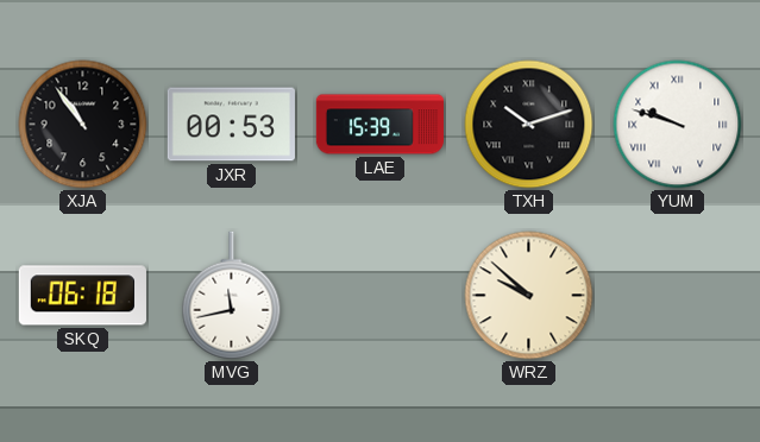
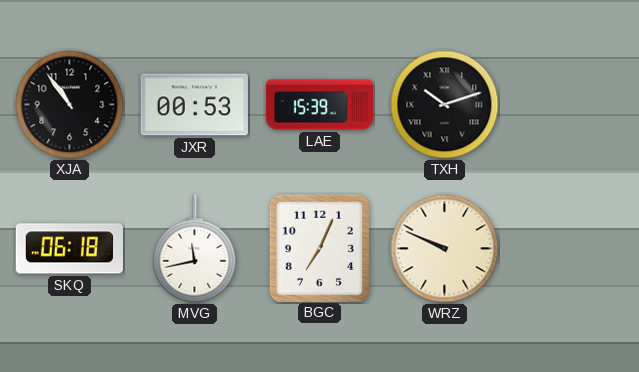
YUM: 9:48 -> none
BGC: none -> 7:04
WRZ: 9:52 -> 9:49
